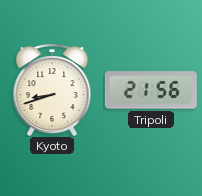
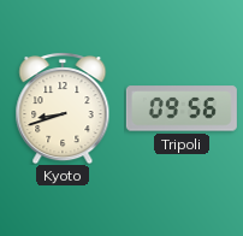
Tripoli: 21:56 -> 09:56
